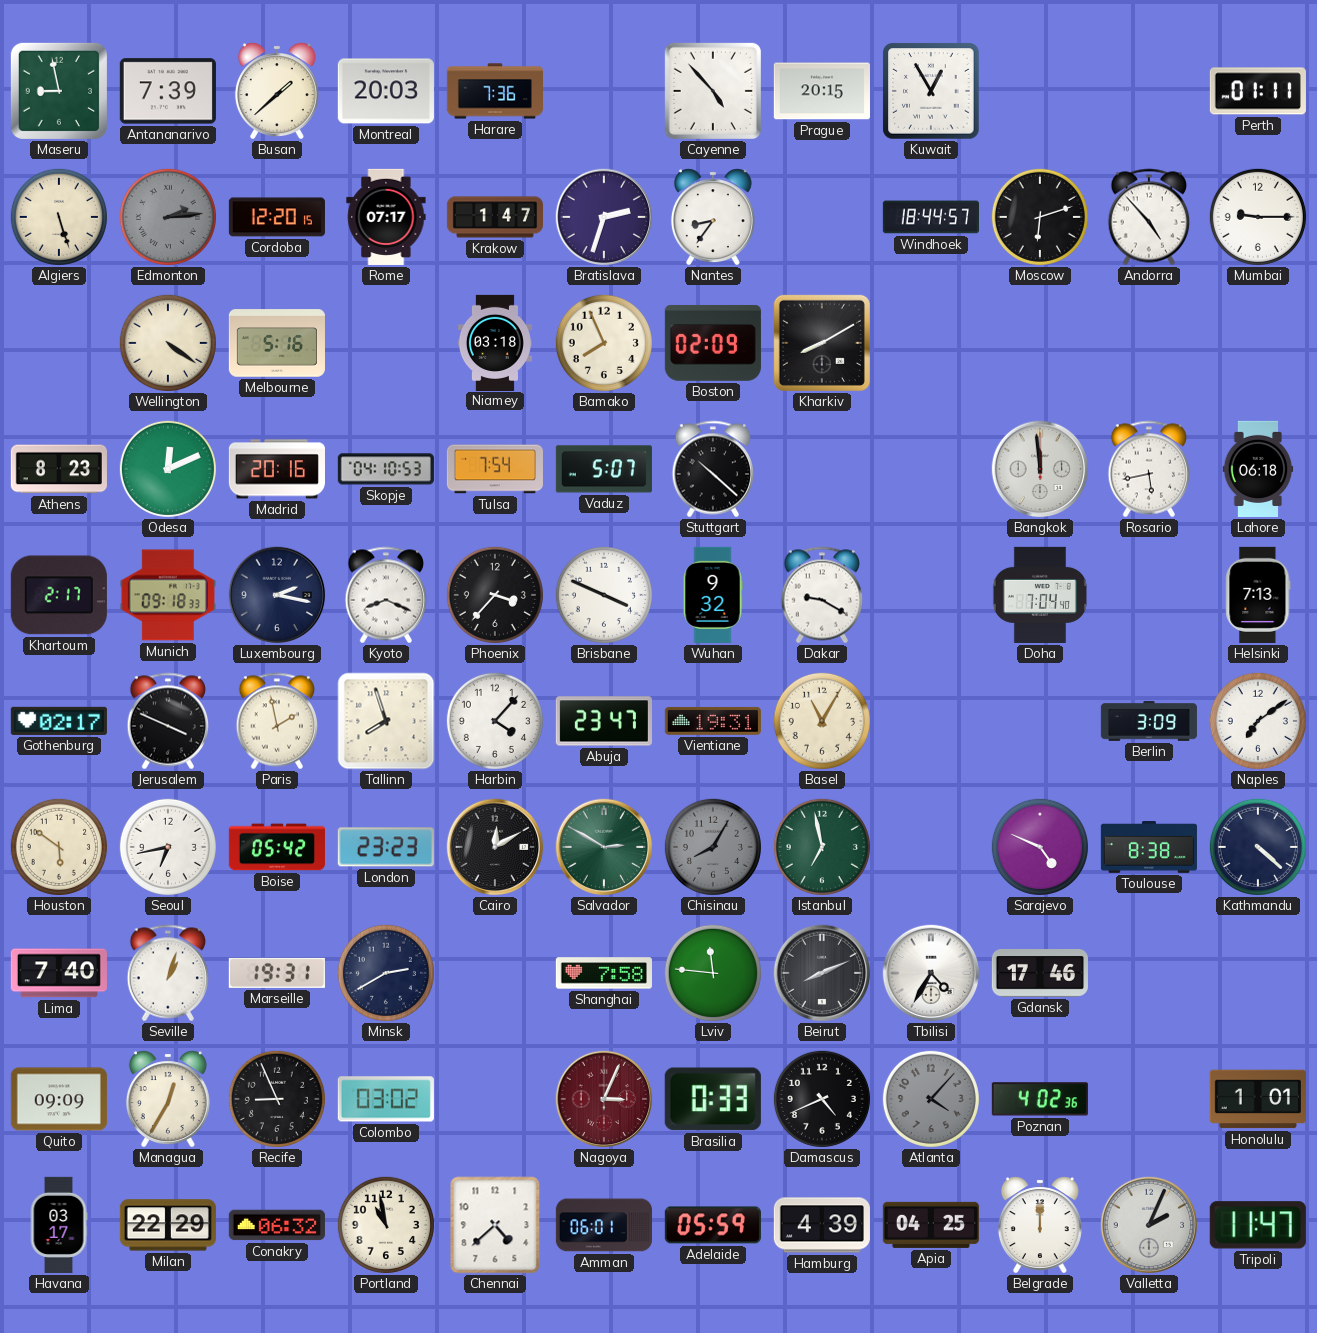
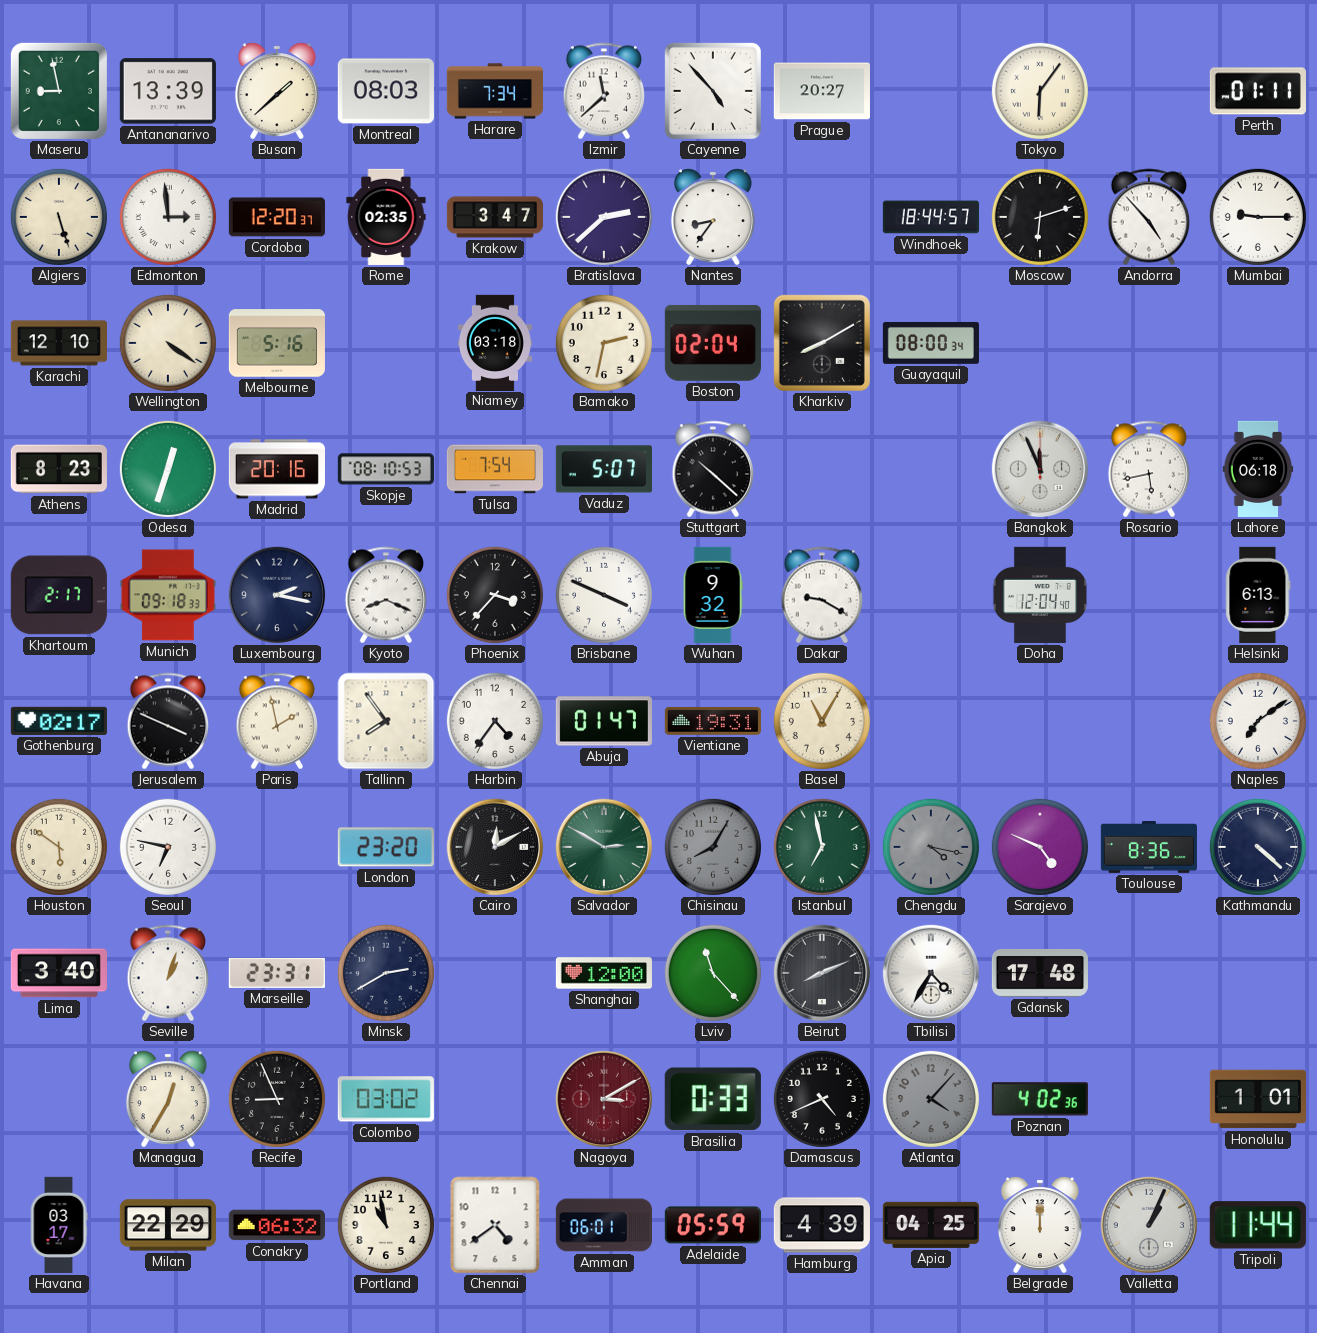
Antananarivo: 7:39 -> 13:39
Montreal: 20:03 -> 08:03
Harare: 7:36 -> 7:34
Izmir: none -> 11:38
Prague: 20:15 -> 20:27
Kuwait: 12:55 -> none
Tokyo: none -> 6:06
Edmonton: 2:14 -> 2:59
Edmonton dial: grey -> white
Cordoba: 12:20:15 -> 12:20:37
Rome: 07:17 -> 02:35
Krakow: 1:47 -> 3:47
Bratislava: 2:33 -> 2:38
Karachi: none -> 12:10
Bamako: 7:56 -> 2:32
Boston: 02:09 -> 02:04
Guayaquil: none -> 08:00
Odesa: 12:11 -> 12:33
Skopje: 04:10 -> 08:10
Bangkok: 11:59 -> 11:56
Doha: 7:04 -> 12:04
Helsinki: 7:13 -> 6:13
Tallinn: 7:57 -> 7:54
Harbin: 4:07 -> 4:36
Abuja: 23:47 -> 01:47
Berlin: 3:09 -> none
Seoul: 6:43 -> 6:47
Boise: 05:42 -> none
London: 23:23 -> 23:20
Chengdu: none -> 4:17
Toulouse: 8:38 -> 8:36
Lima: 7:40 -> 3:40
Marseille: 19:31 -> 23:31
Shanghai: 7:58 -> 12:00
Lviv: 11:46 -> 11:23
Gdansk: 17:46 -> 17:48
Quito: 09:09 -> none
Nagoya: 3:04 -> 3:10
Chennai: 4:38 -> 4:39
Valletta: 2:04 -> 1:04
Tripoli: 11:47 -> 11:44
